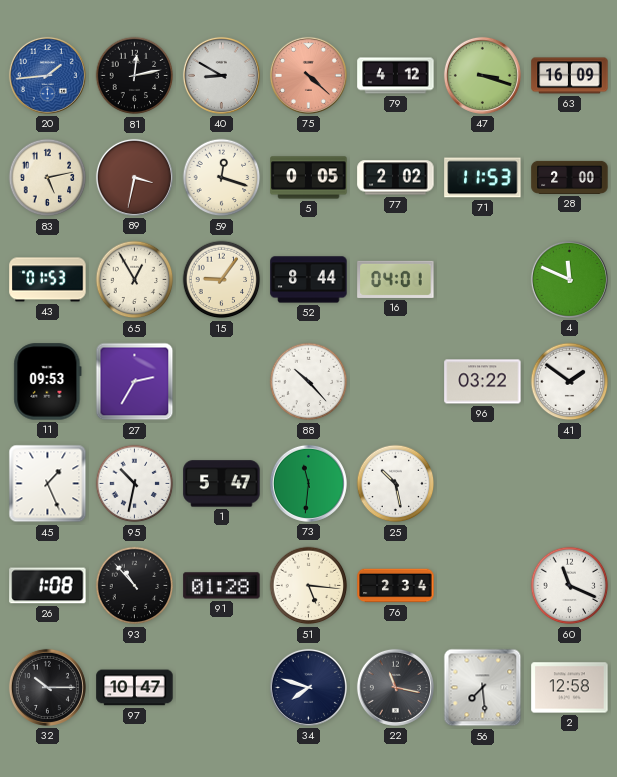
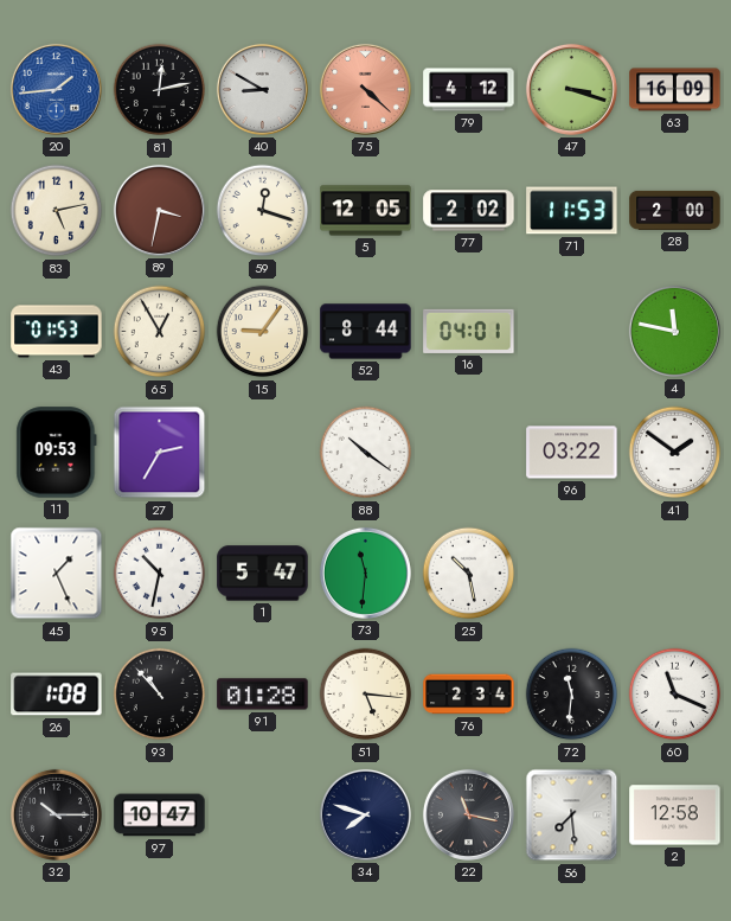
5: 0:05 -> 12:05
4: 11:49 -> 11:47
88: 10:23 -> 10:21
72: none -> 11:31
